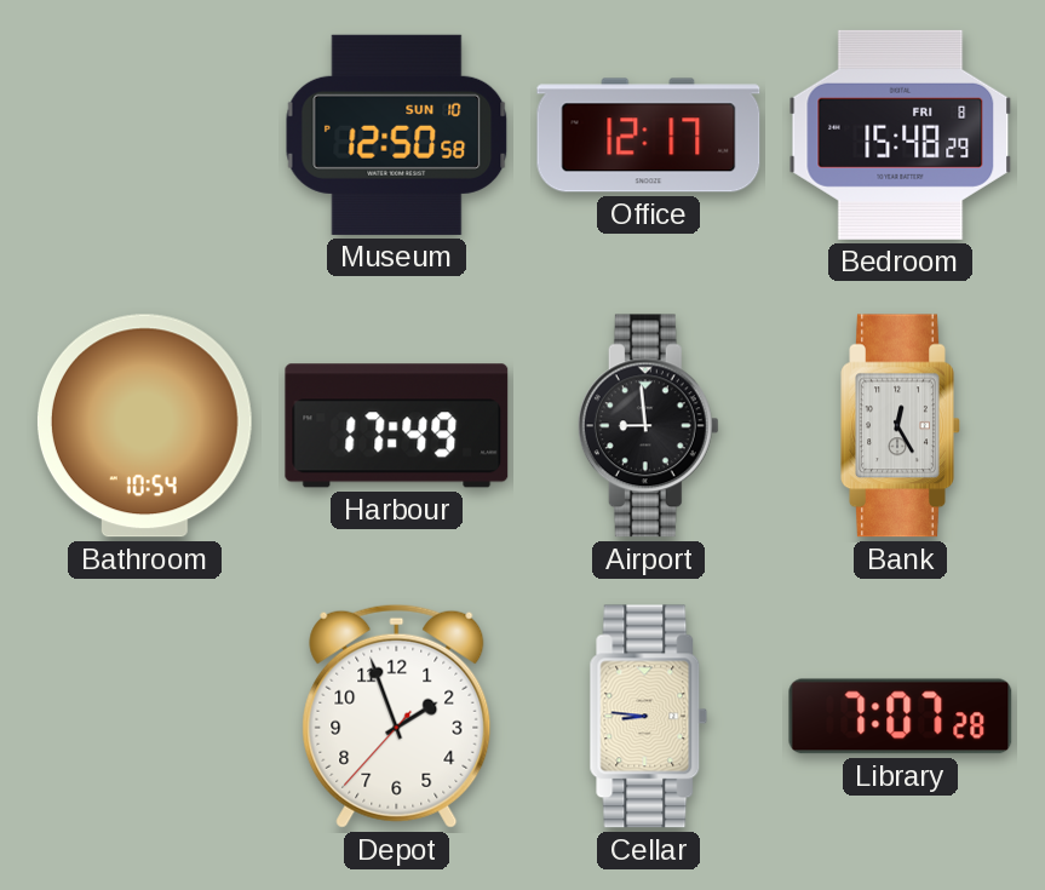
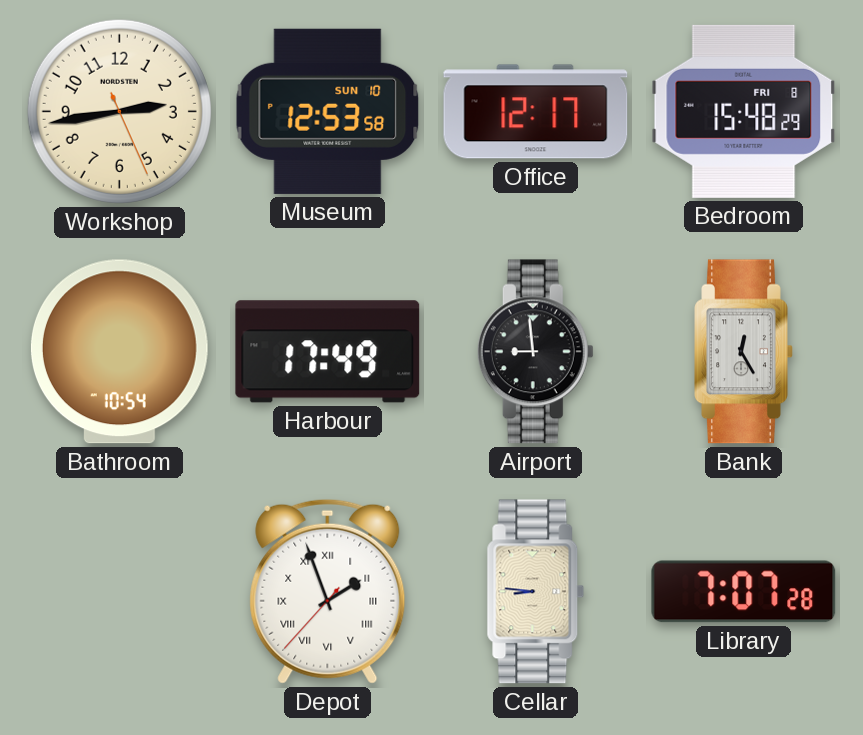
Workshop: none -> 2:43
Museum: 12:50 -> 12:53
Depot numerals: Arabic -> Roman
